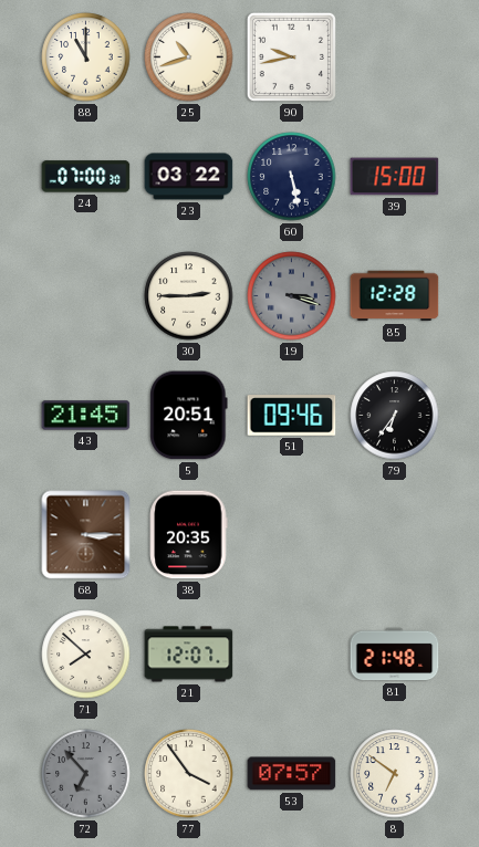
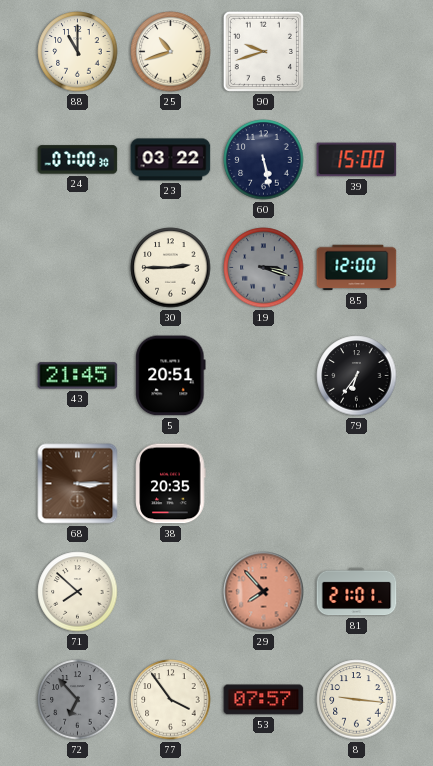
90: 9:43 -> 9:42
85: 12:28 -> 12:00
51: 09:46 -> none
21: 12:07 -> none
29: none -> 7:53
81: 21:48 -> 21:01
8: 6:51 -> 9:16
